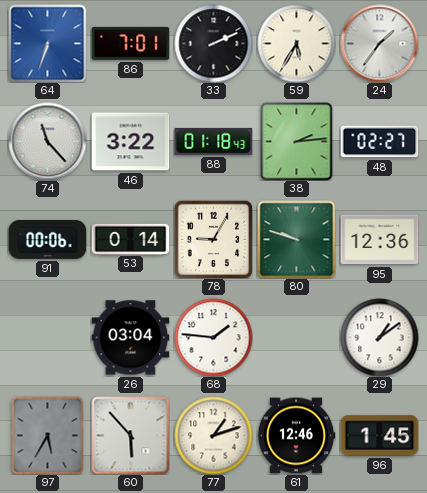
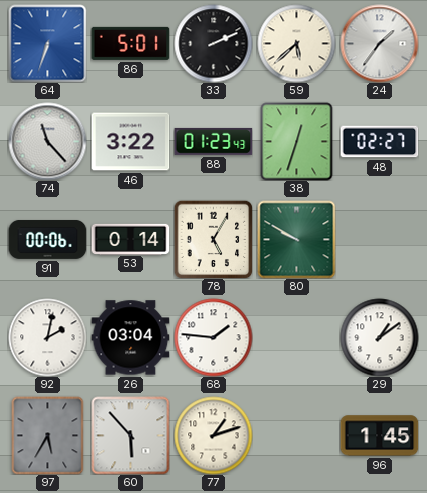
86: 7:01 -> 5:01
59: 5:35 -> 5:38
88: 01:18 -> 01:23
38: 2:14 -> 12:33
78: 9:05 -> 5:05
80: 9:48 -> 9:50
95: 12:36 -> none
92: none -> 2:02
61: 12:46 -> none
